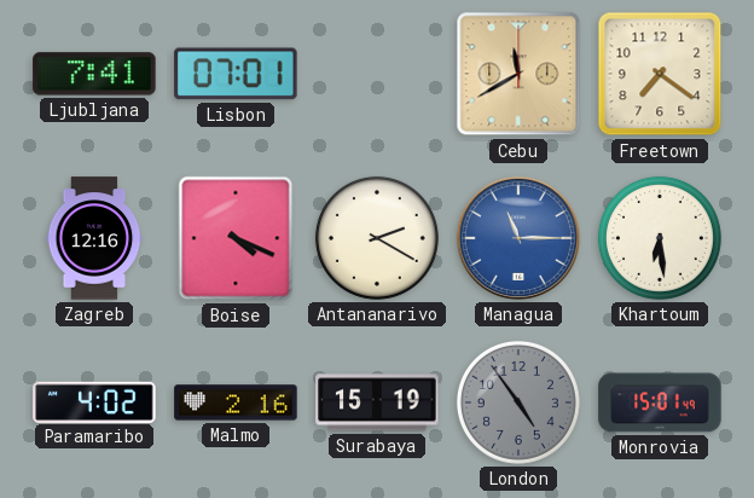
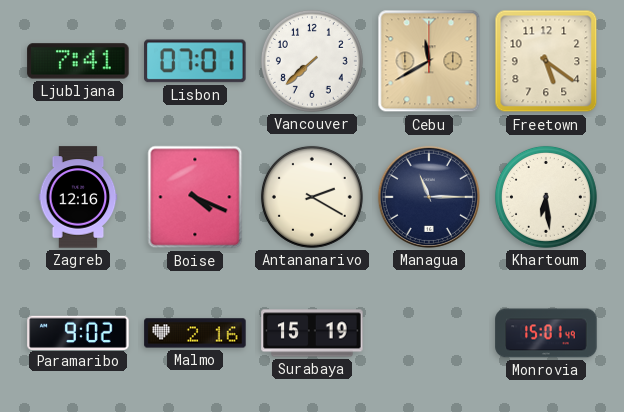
Vancouver: none -> 7:38
Freetown: 7:21 -> 5:21
Managua dial: blue -> navy
Paramaribo: 4:02 -> 9:02
London: 4:54 -> none
